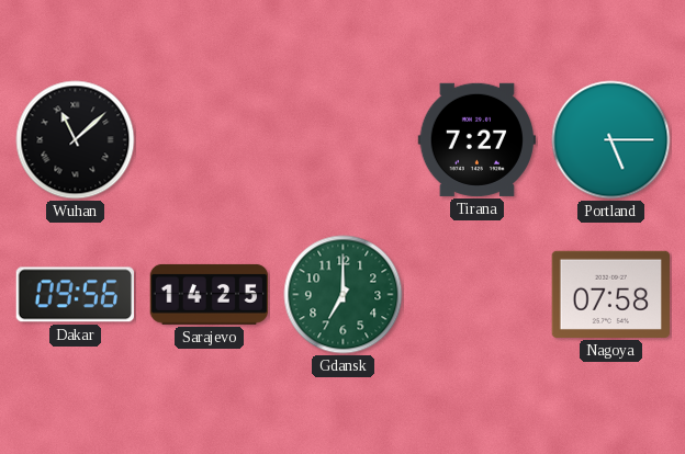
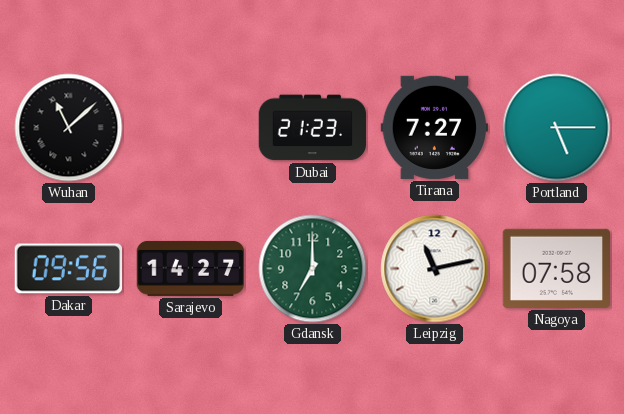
Dubai: none -> 21:23
Sarajevo: 14:25 -> 14:27
Leipzig: none -> 11:13
